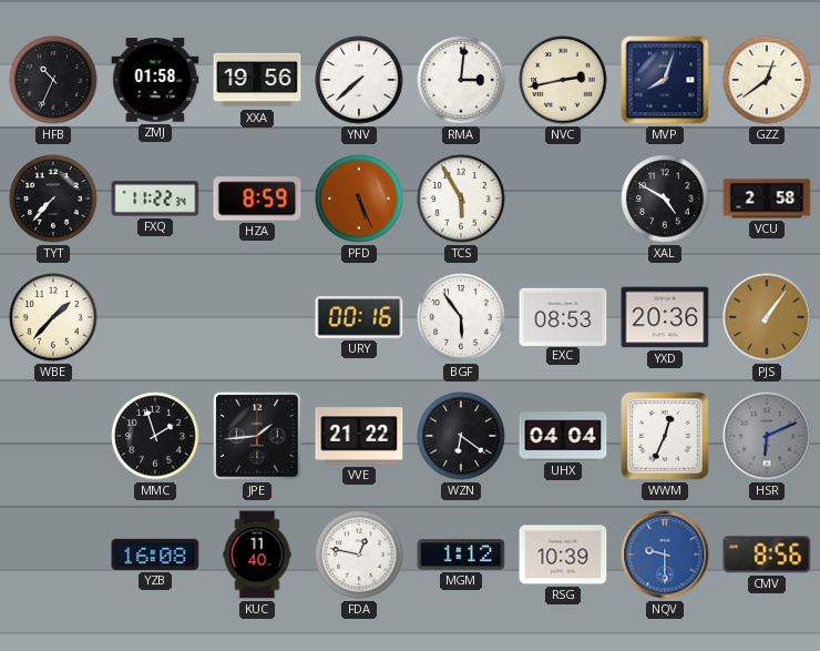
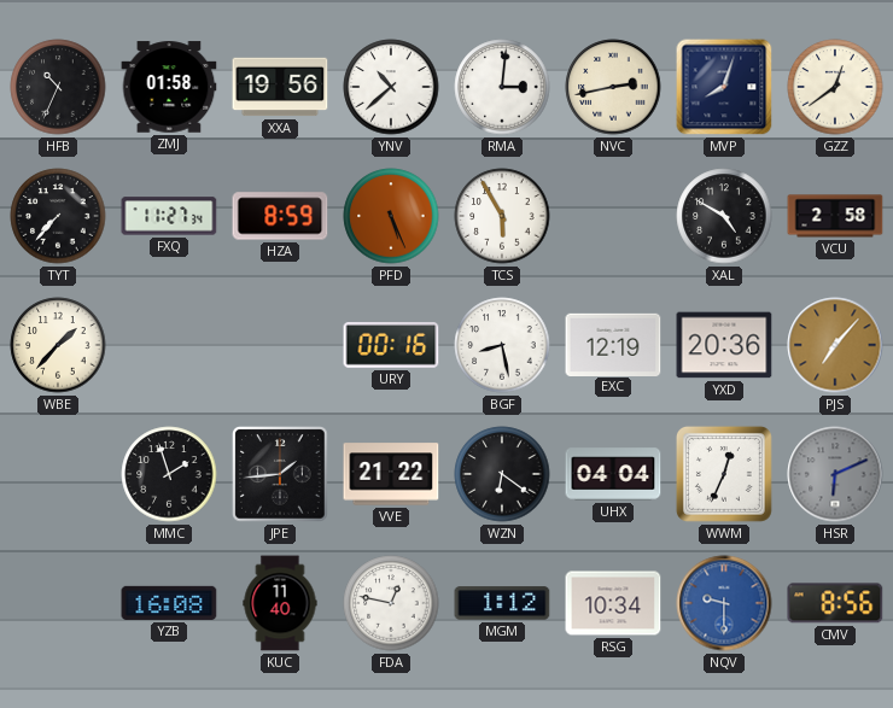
YNV: 7:38 -> 10:38
FXQ: 11:22 -> 11:27
BGF: 5:54 -> 8:28
EXC: 08:53 -> 12:19
PJS: 1:06 -> 7:07
RSG: 10:39 -> 10:34
